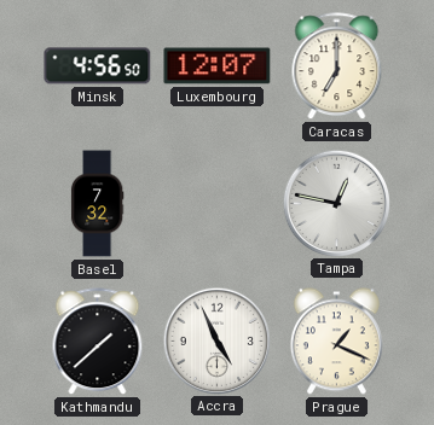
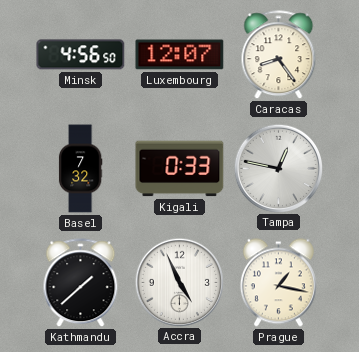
Caracas: 7:00 -> 8:24
Kigali: none -> 0:33
Prague: 1:19 -> 1:17
